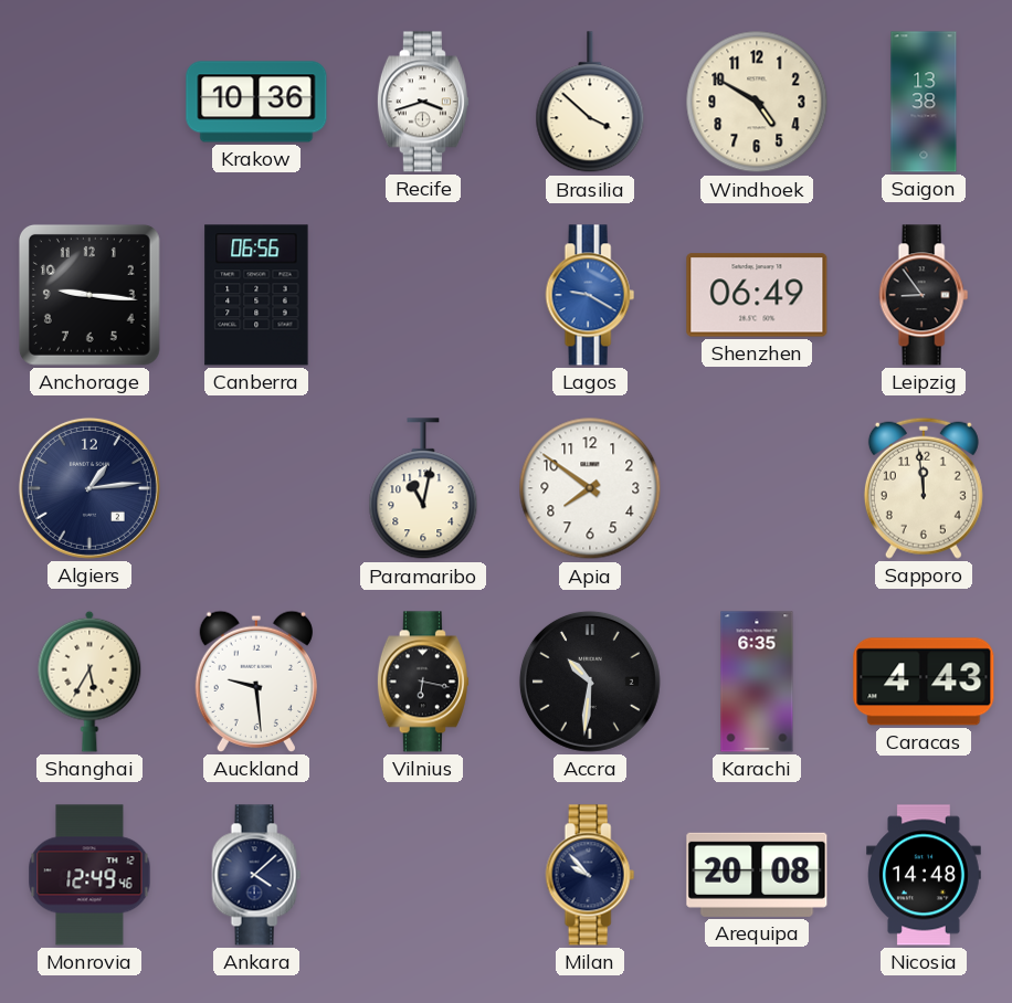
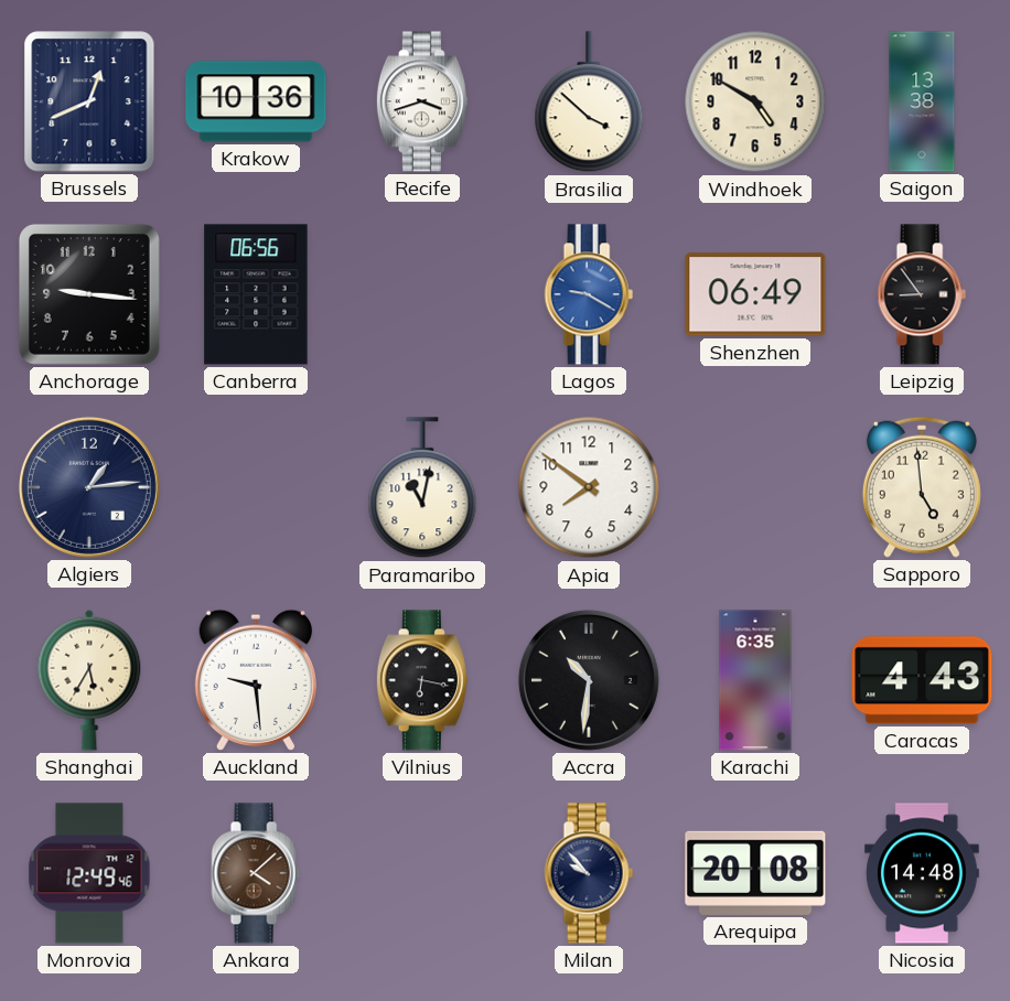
Brussels: none -> 12:41
Sapporo: 11:59 -> 4:59
Ankara dial: navy -> brown
